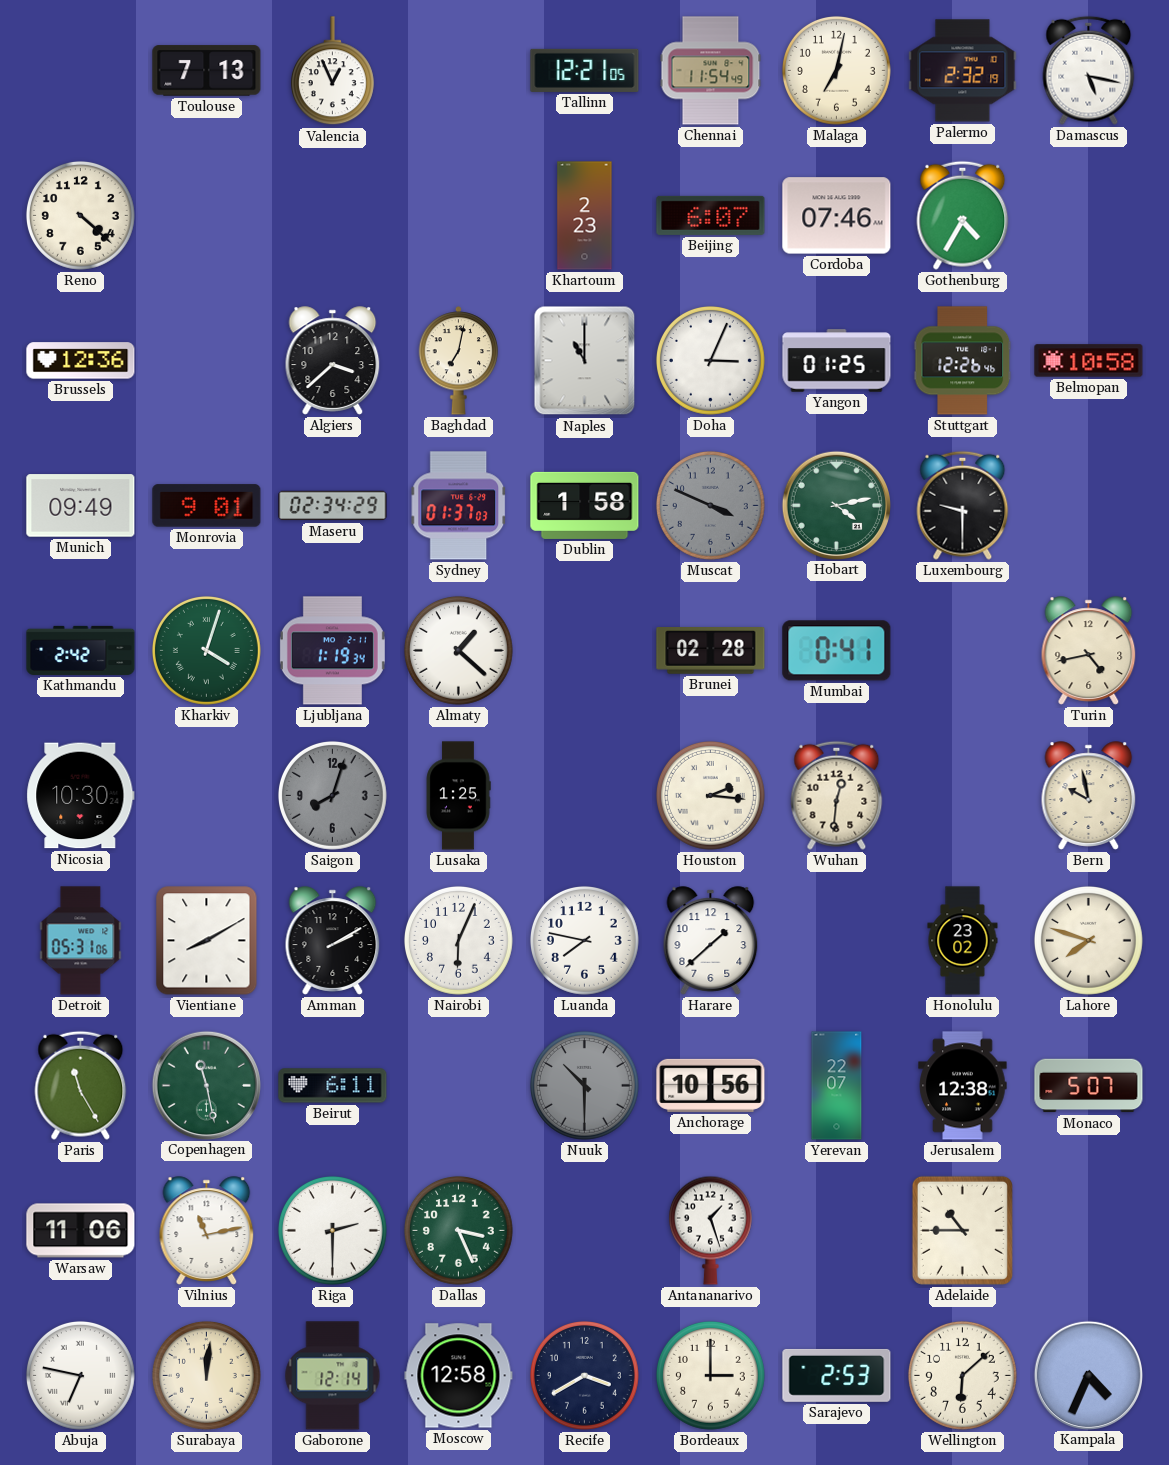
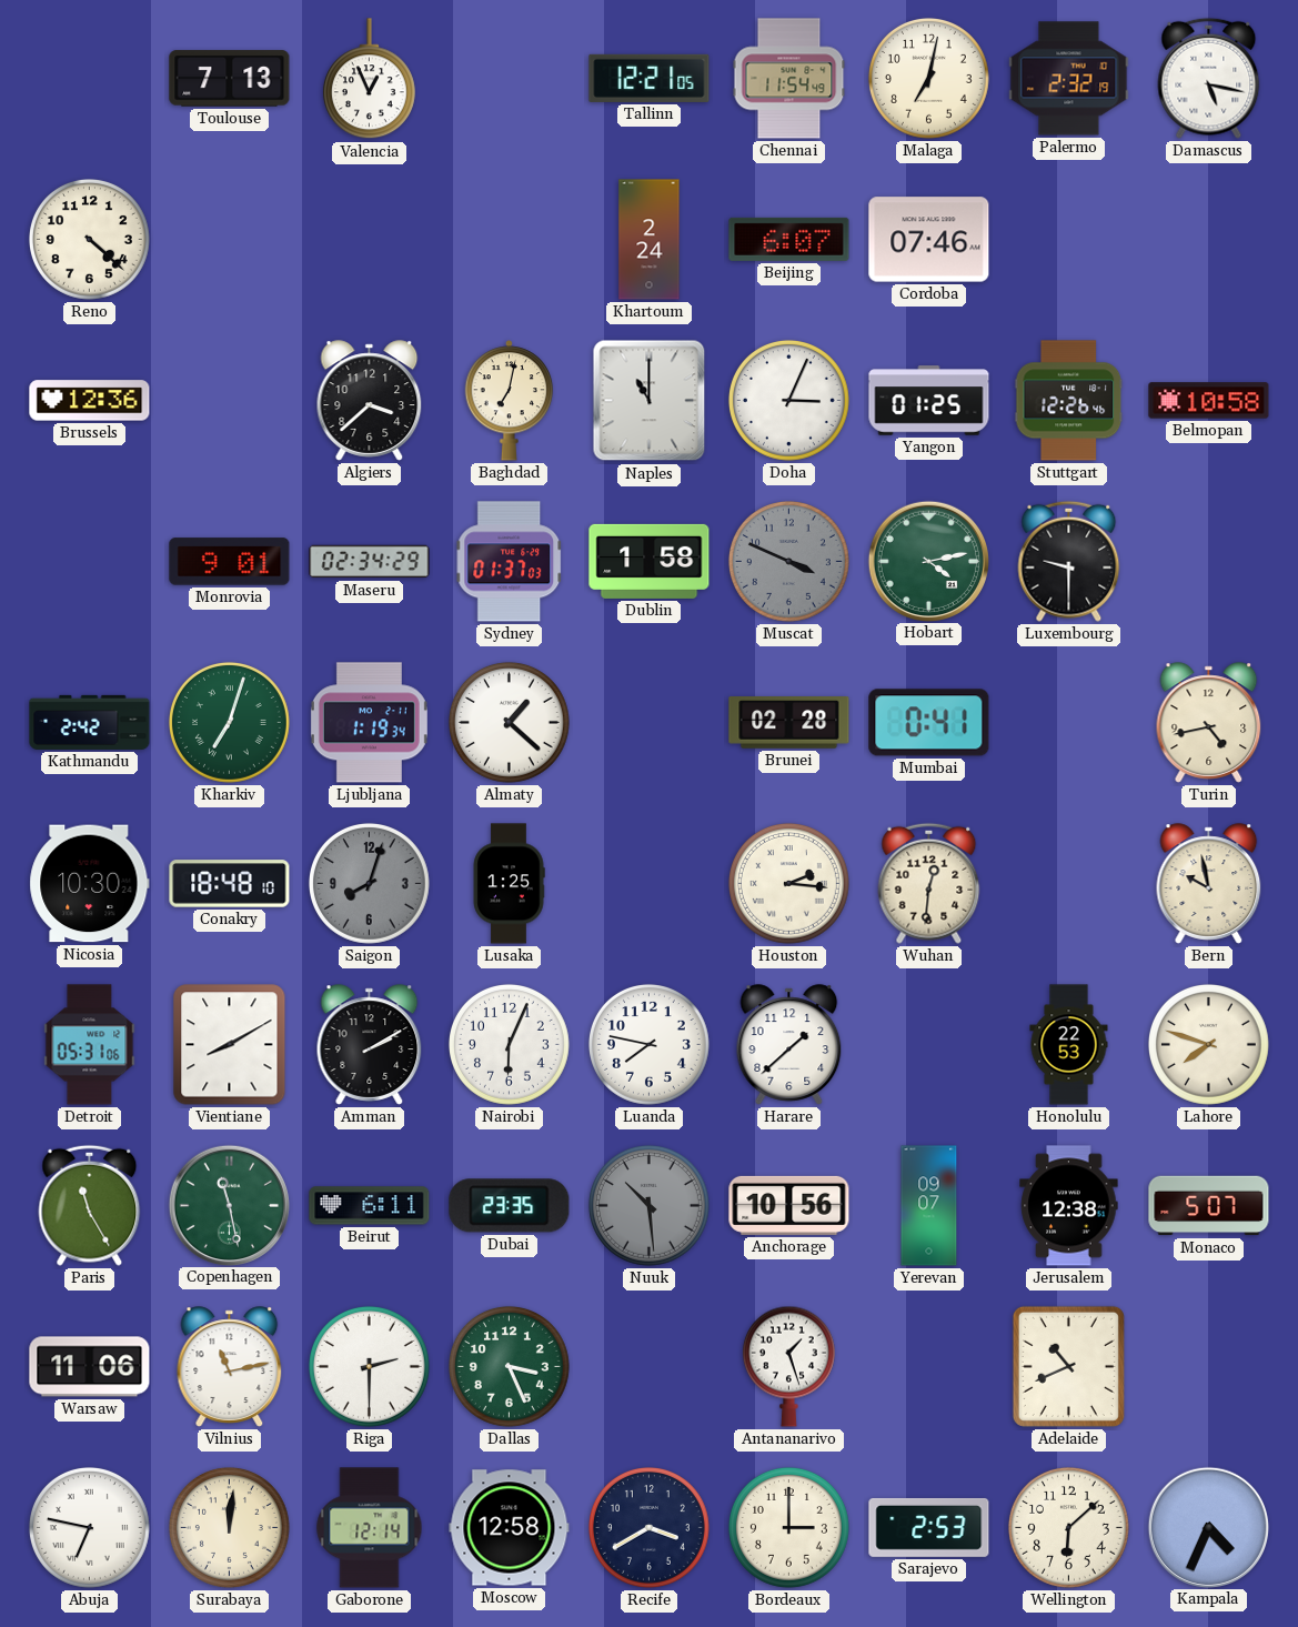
Khartoum: 2:23 -> 2:24
Gothenburg: 4:35 -> none
Munich: 09:49 -> none
Kharkiv: 4:03 -> 7:03
Conakry: none -> 18:48
Honolulu: 23:02 -> 22:53
Dubai: none -> 23:35
Nuuk: 10:30 -> 10:29
Yerevan: 22:07 -> 09:07
Adelaide: 10:45 -> 10:41
